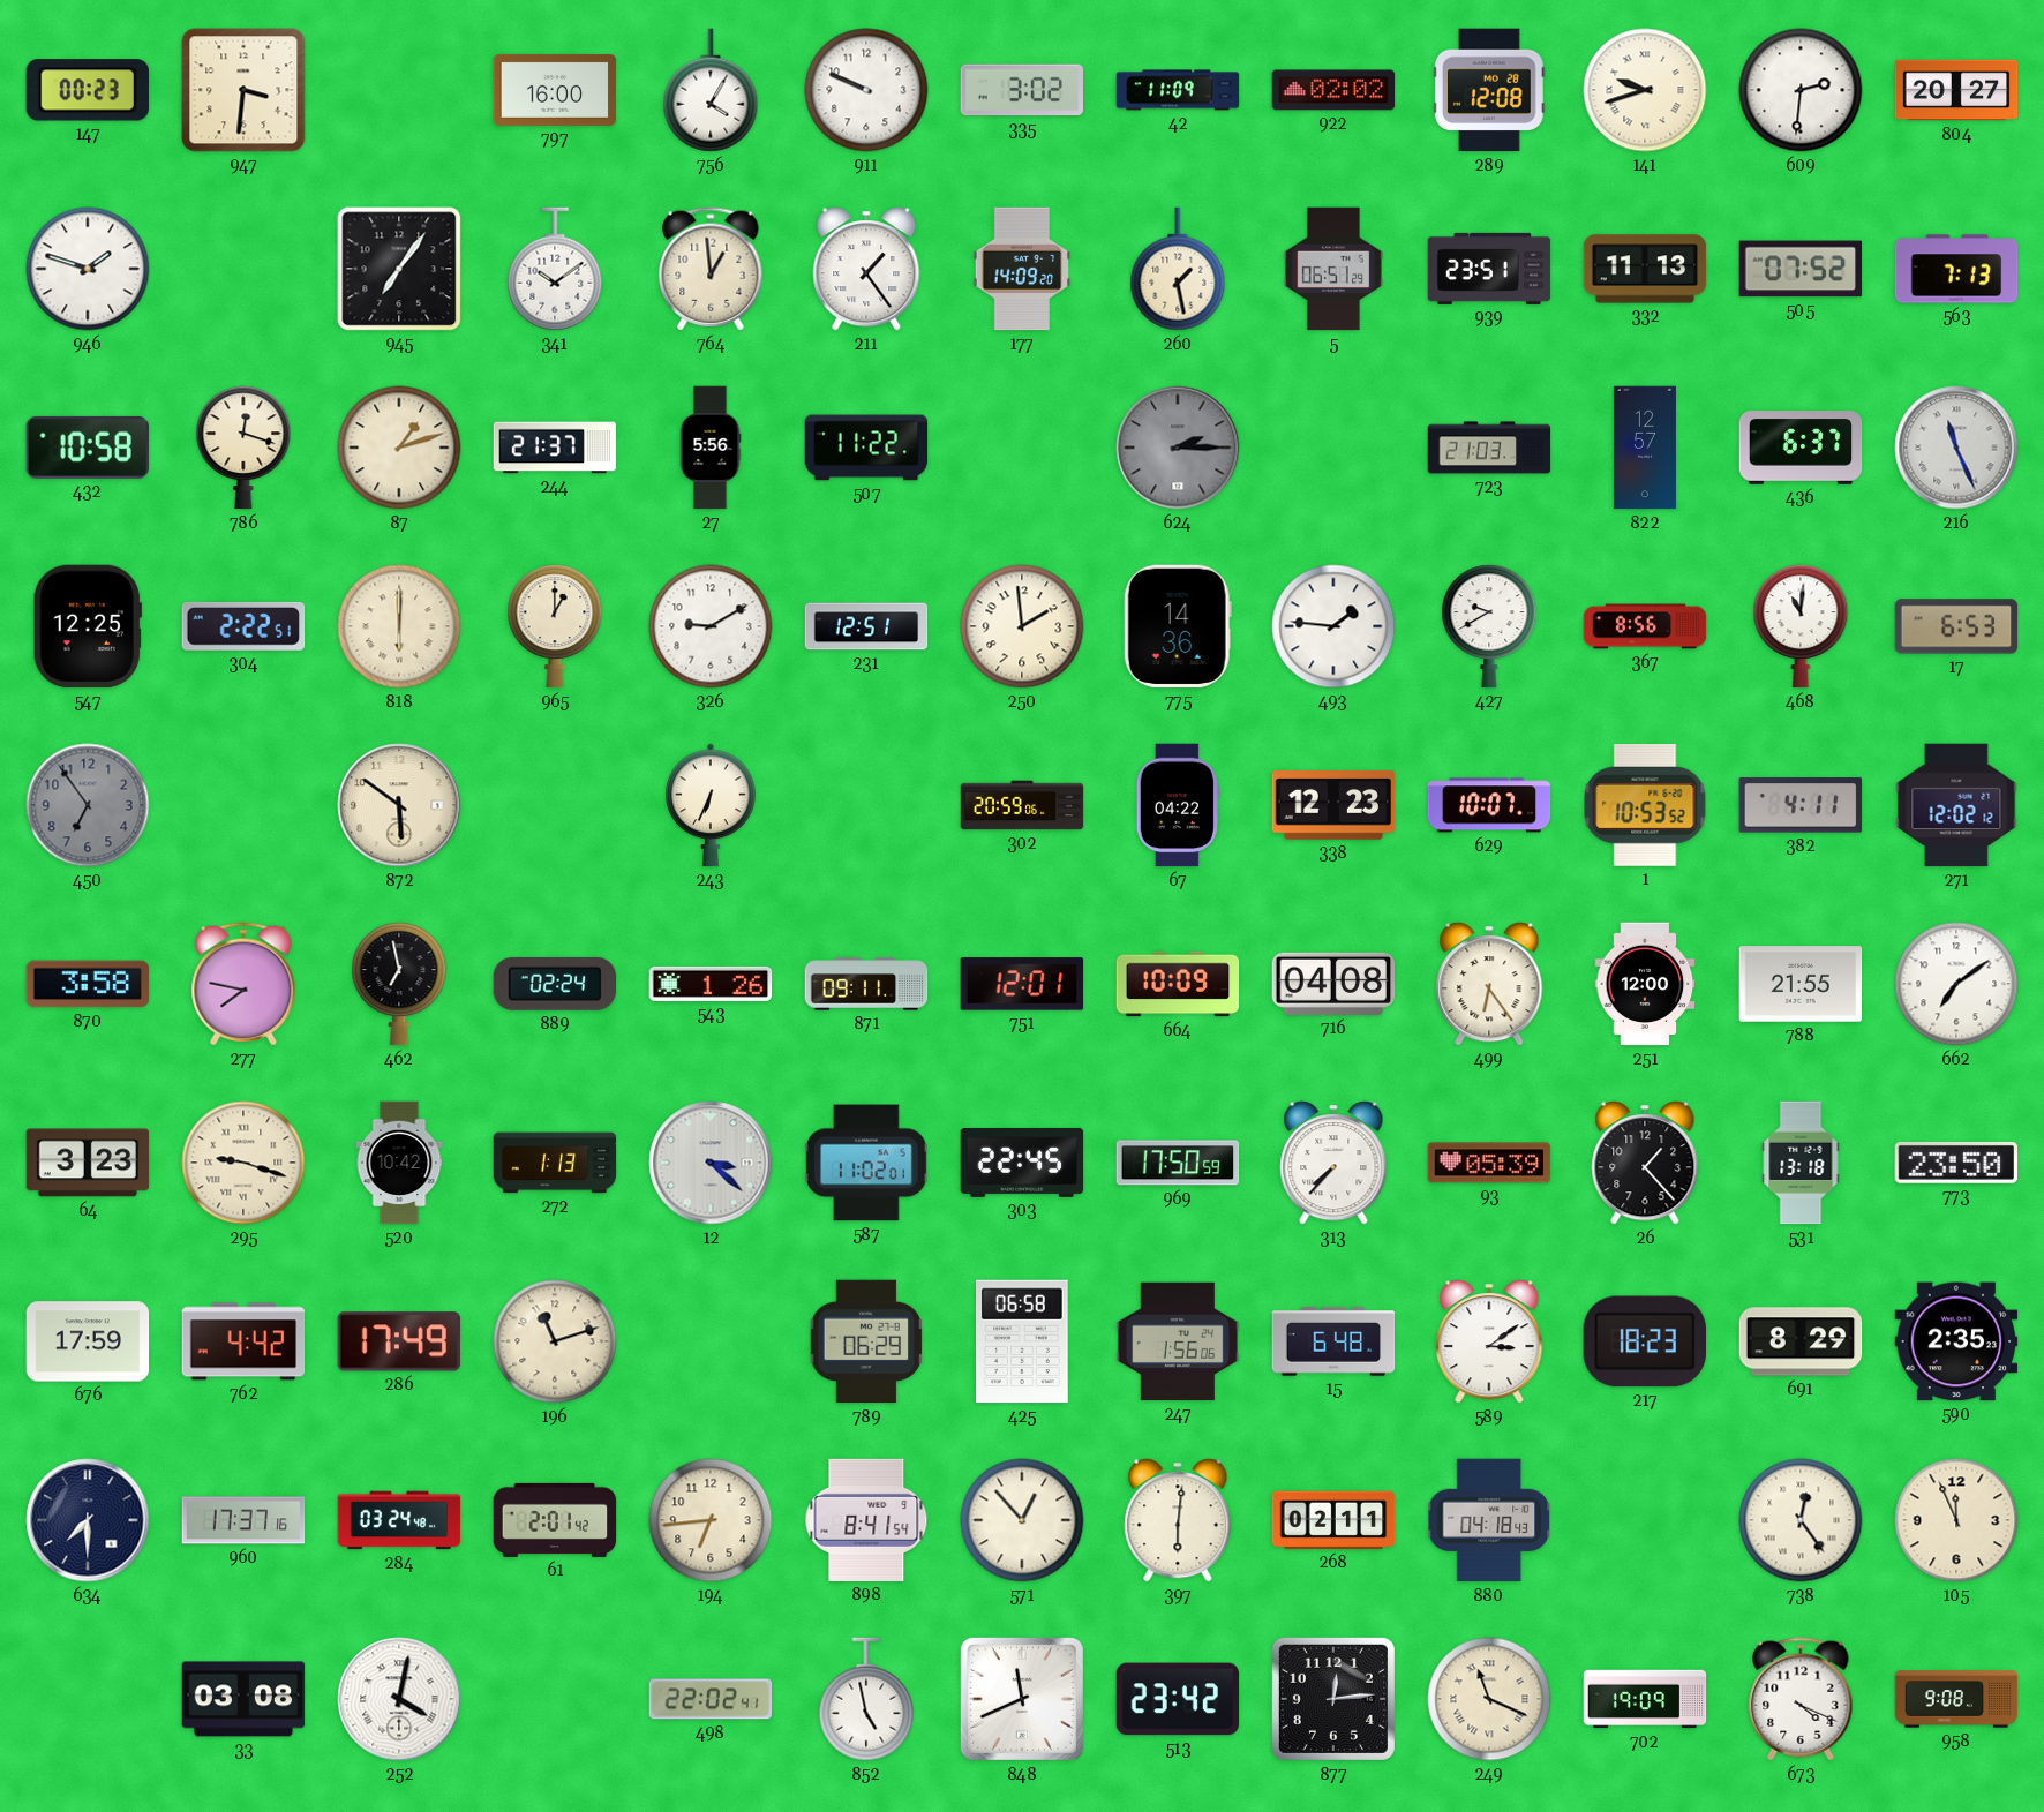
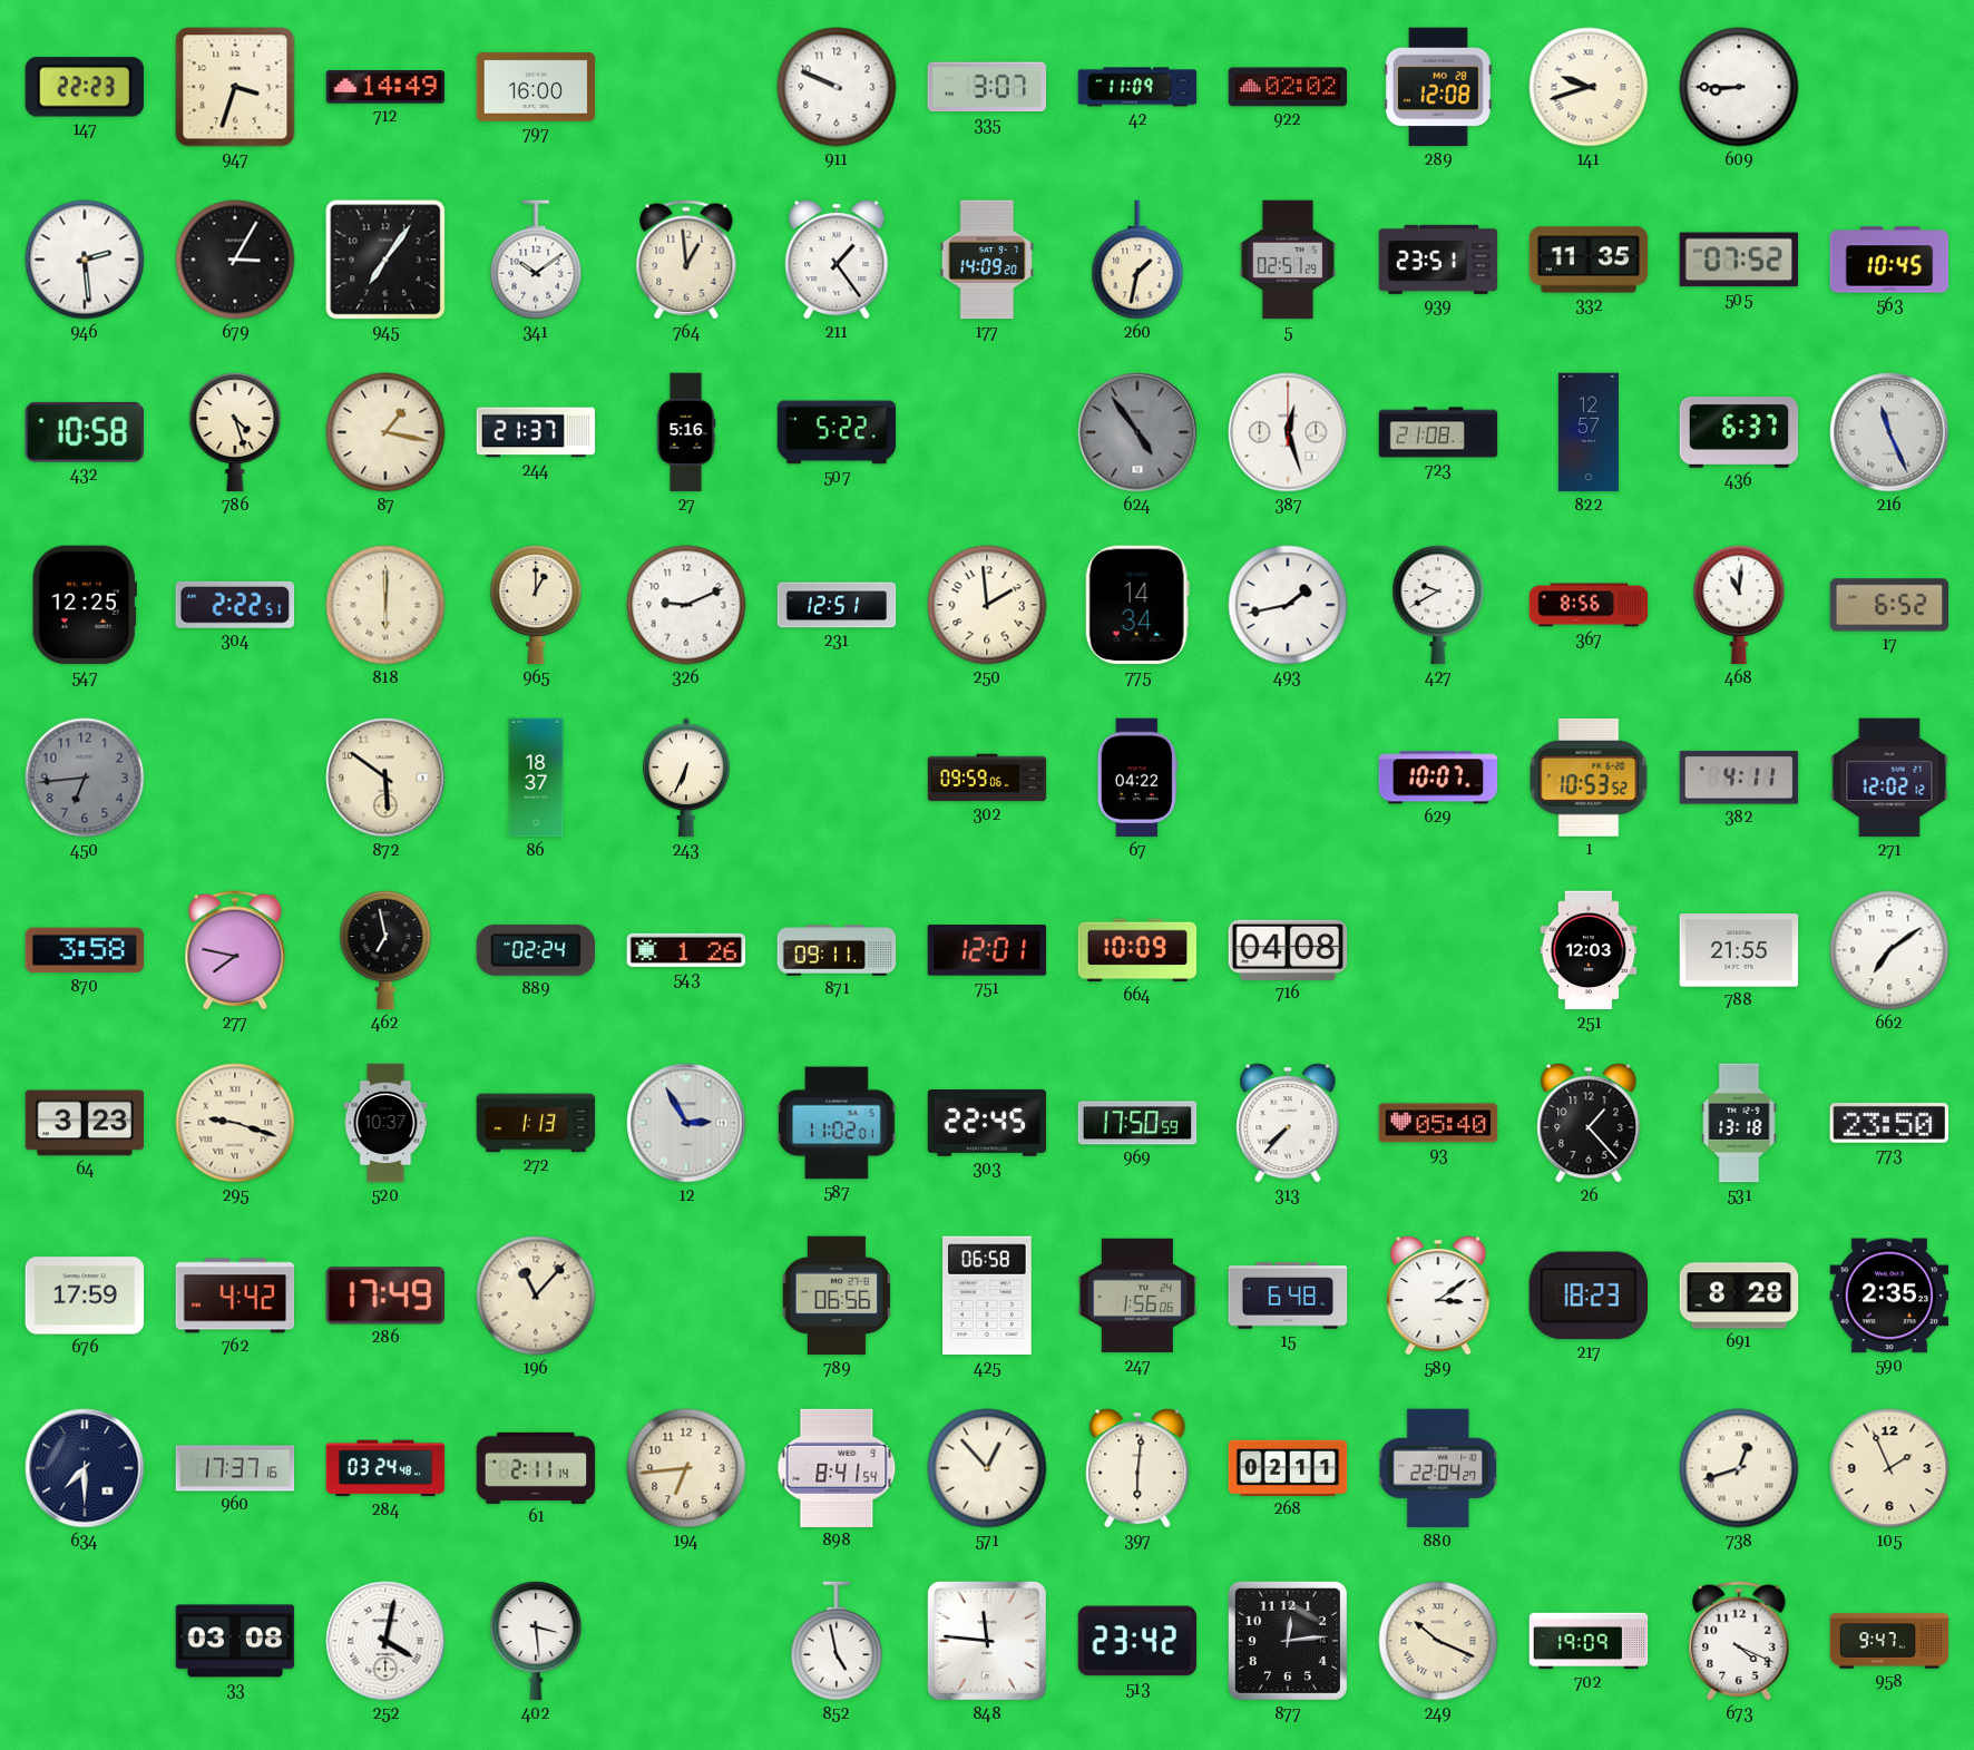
147: 00:23 -> 22:23
947: 3:31 -> 3:33
712: none -> 14:49
756: 4:05 -> none
335: 3:02 -> 3:07
609: 2:31 -> 8:45
804: 20:27 -> none
946: 1:48 -> 2:29
679: none -> 3:05
260: 1:28 -> 1:32
5: 06:51 -> 02:51
332: 11:13 -> 11:35
563: 7:13 -> 10:45
786: 12:18 -> 4:27
87: 1:12 -> 1:17
27: 5:56 -> 5:16
507: 11:22 -> 5:22
624: 2:15 -> 4:54
387: none -> 12:27
723: 21:03 -> 21:08
326: 9:10 -> 9:11
775: 14:36 -> 14:34
493: 1:46 -> 1:43
17: 6:53 -> 6:52
450: 6:54 -> 6:44
86: none -> 18:37
302: 20:59 -> 09:59
338: 12:23 -> none
499: 6:24 -> none
251: 12:00 -> 12:03
520: 10:42 -> 10:37
12: 3:22 -> 2:55
93: 05:39 -> 05:40
196: 11:12 -> 11:07
789: 06:29 -> 06:56
691: 8:29 -> 8:28
61: 2:01 -> 2:11
880: 04:18 -> 22:04
738: 12:24 -> 12:42
105: 11:56 -> 1:56
402: none -> 3:29
498: 22:02 -> none
848: 11:41 -> 11:46
249: 11:19 -> 10:19
958: 9:08 -> 9:47
